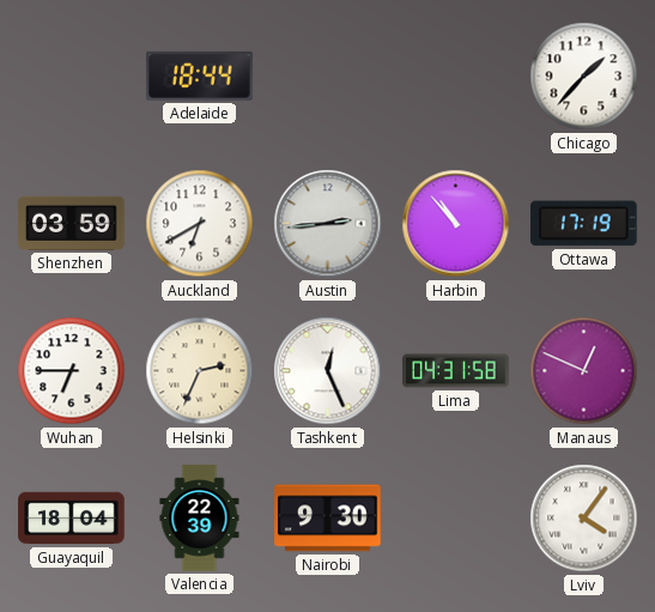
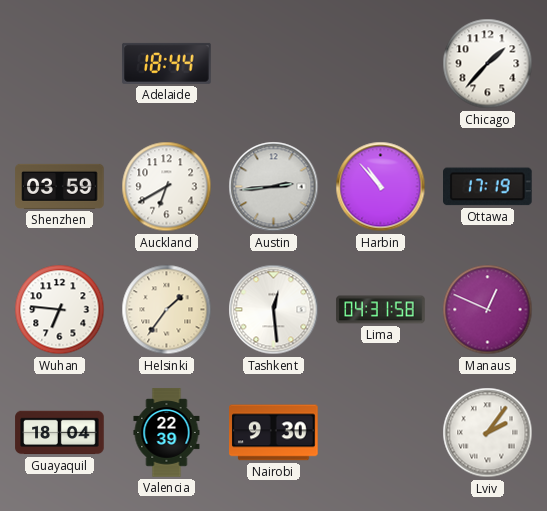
Wuhan: 6:45 -> 6:46
Helsinki: 2:34 -> 1:36
Tashkent: 12:26 -> 12:29
Lviv: 4:06 -> 2:06
